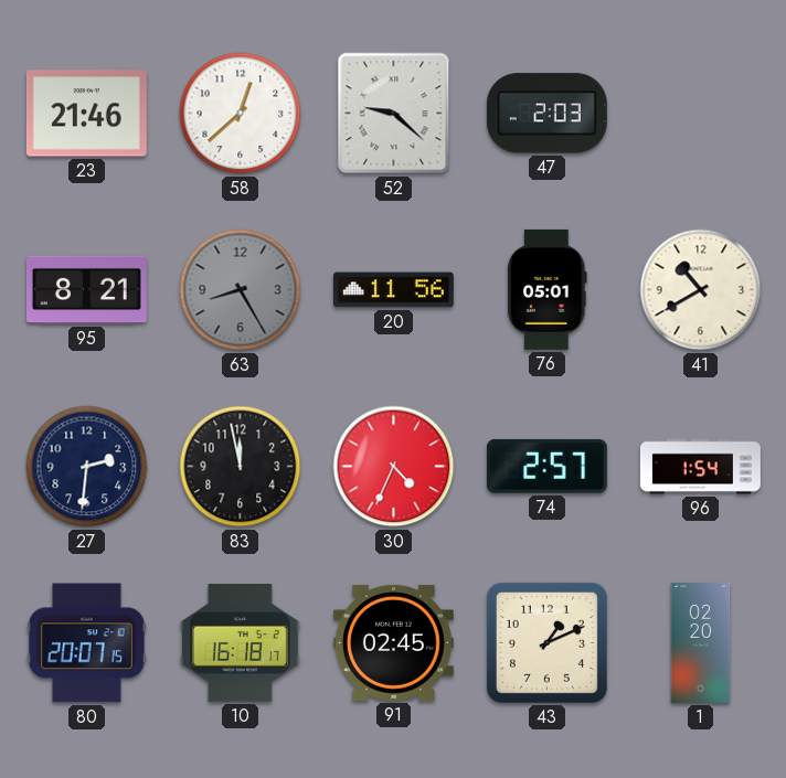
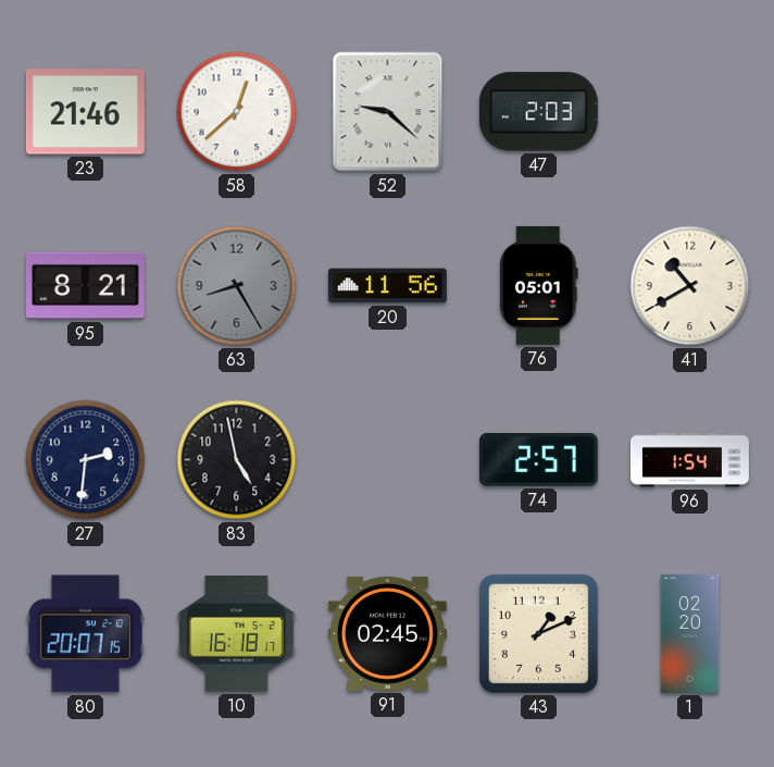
83: 11:58 -> 4:58
30: 4:34 -> none
